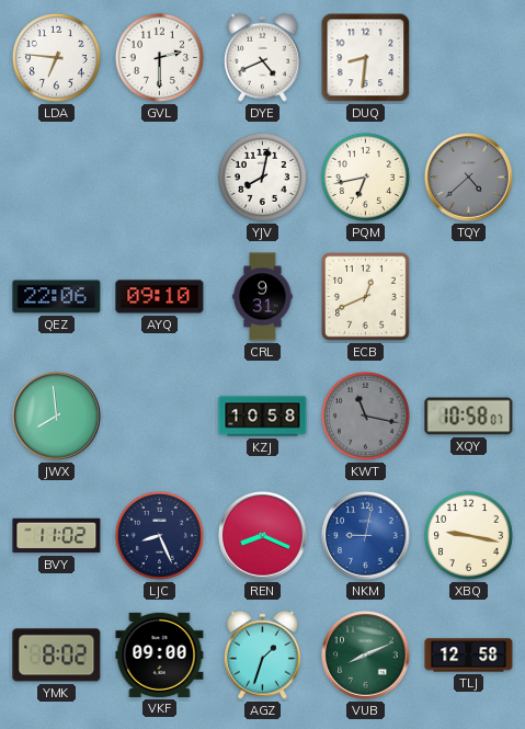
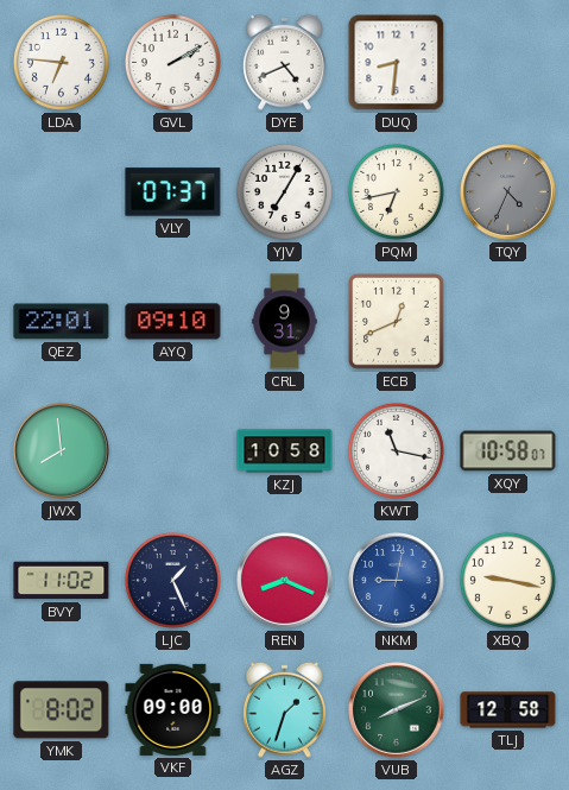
GVL: 2:30 -> 2:10
VLY: none -> 07:37
YJV: 8:02 -> 7:05
TQY: 4:38 -> 4:34
QEZ: 22:06 -> 22:01
KWT dial: grey -> white
LJC: 8:26 -> 1:26
